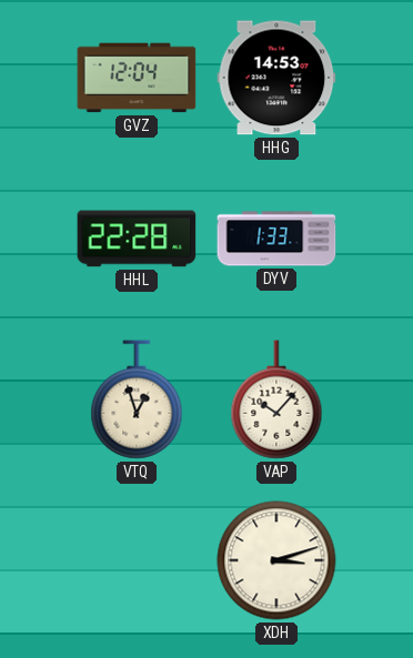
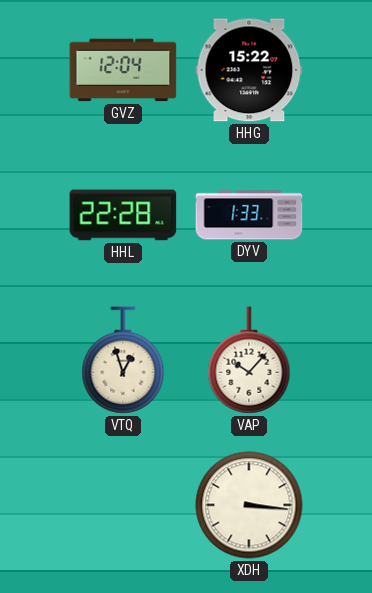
HHG: 14:53 -> 15:22
XDH: 3:12 -> 3:16
